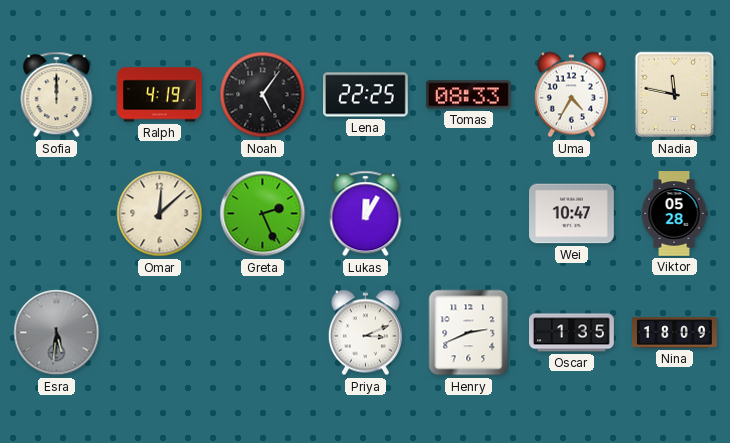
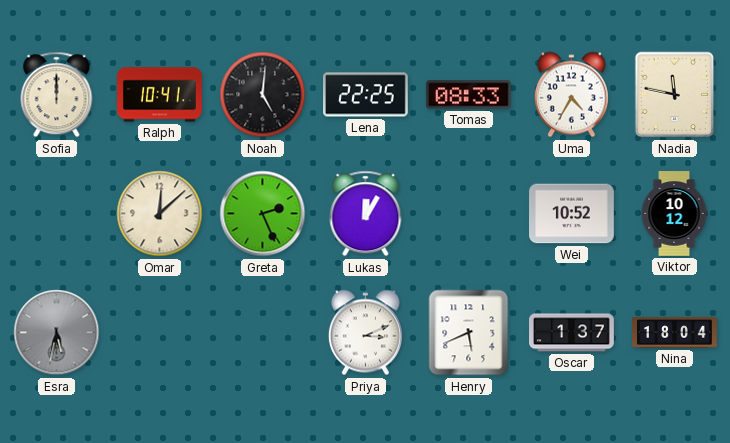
Ralph: 4:19 -> 10:41
Noah: 5:06 -> 5:01
Wei: 10:47 -> 10:52
Viktor: 05:28 -> 10:12
Esra: 5:31 -> 5:32
Henry: 2:41 -> 5:41
Oscar: 1:35 -> 1:37
Nina: 18:09 -> 18:04
